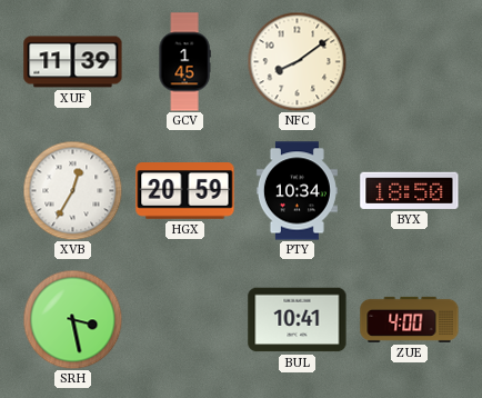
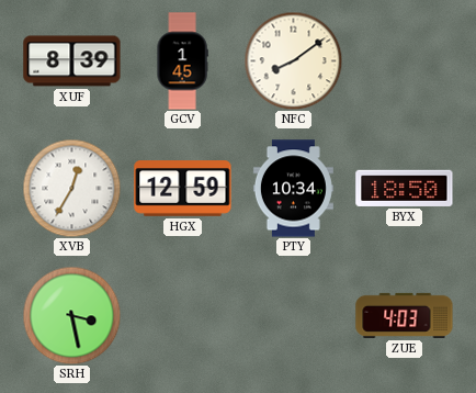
XUF: 11:39 -> 8:39
HGX: 20:59 -> 12:59
BUL: 10:41 -> none
ZUE: 4:00 -> 4:03
